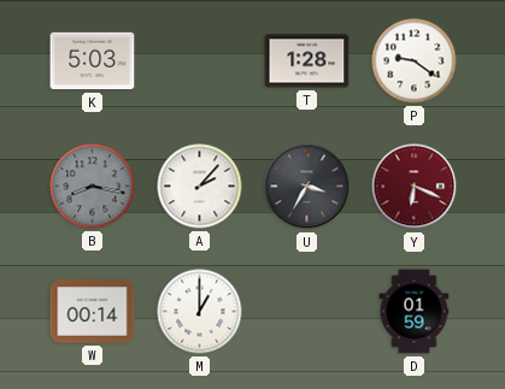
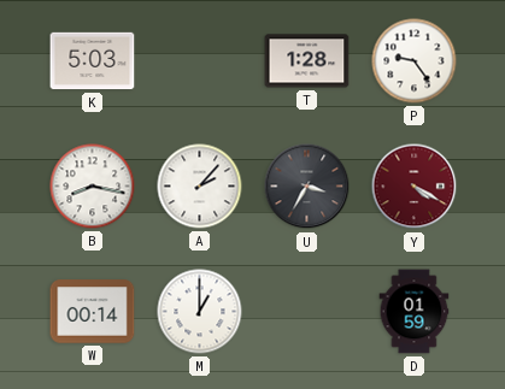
P: 9:21 -> 9:24
B dial: grey -> white
Y: 6:19 -> 4:20
